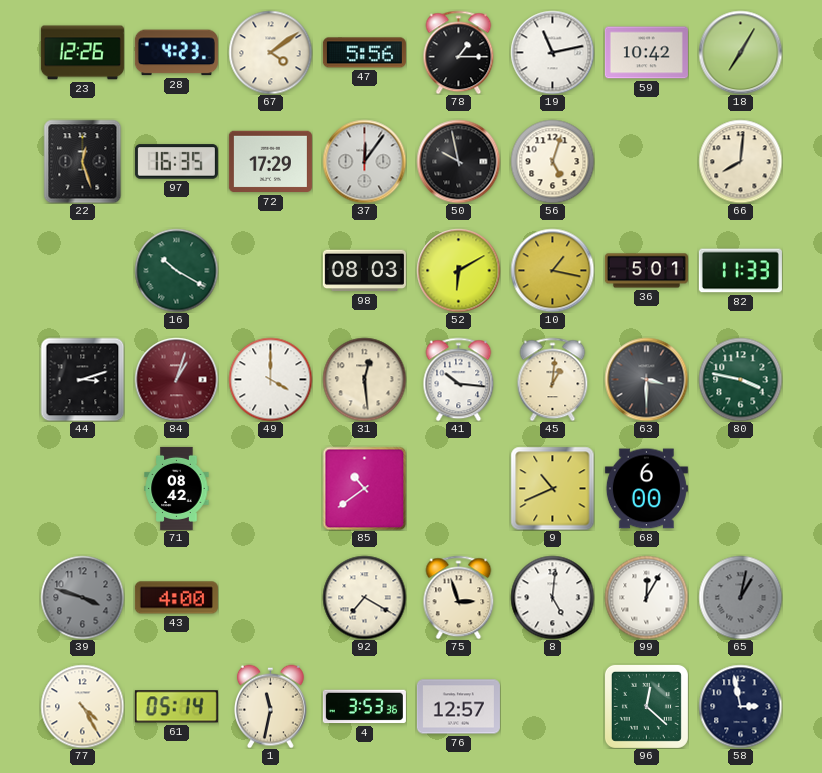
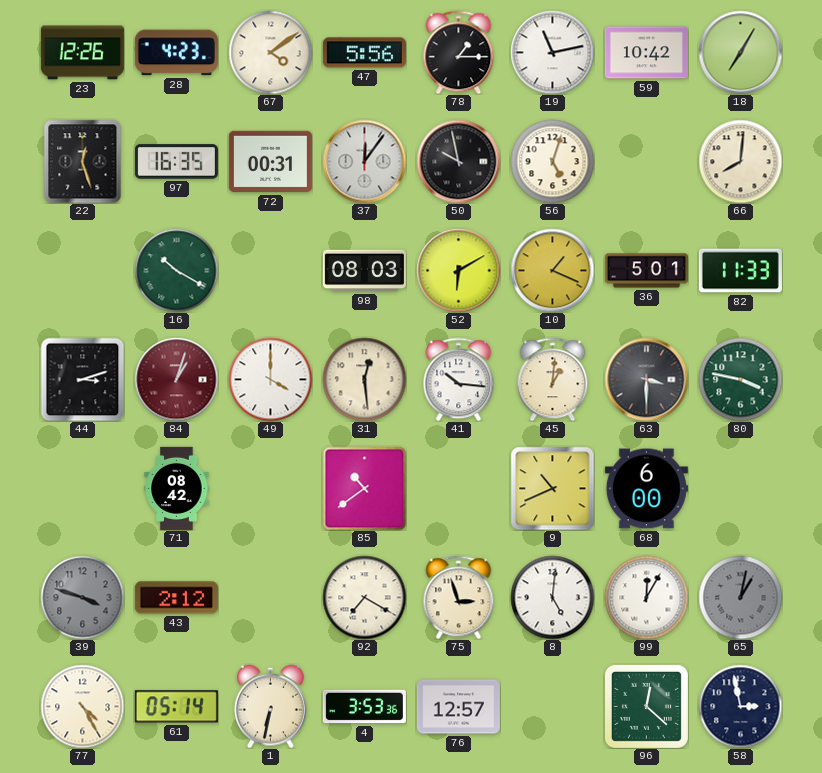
72: 17:29 -> 00:31
10: 1:17 -> 1:19
43: 4:00 -> 2:12
1: 11:32 -> 6:32
